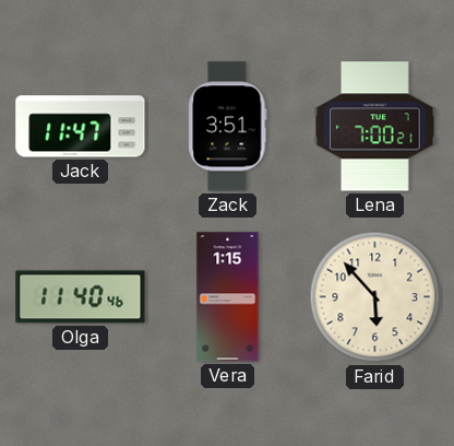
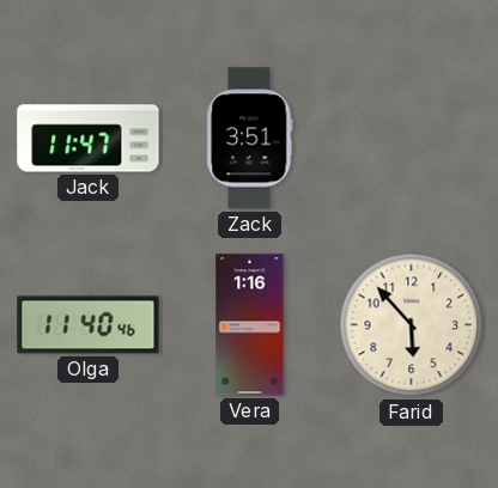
Lena: 7:00 -> none
Vera: 1:15 -> 1:16
